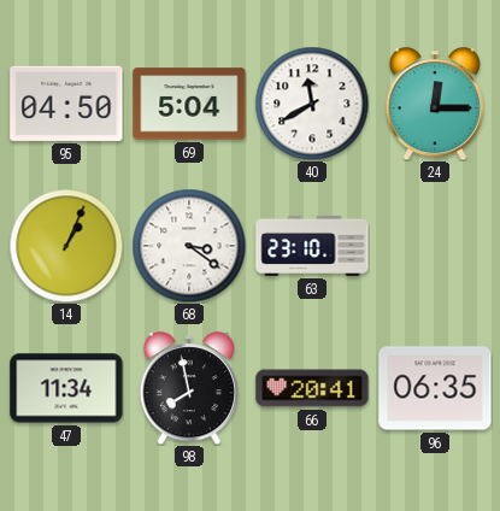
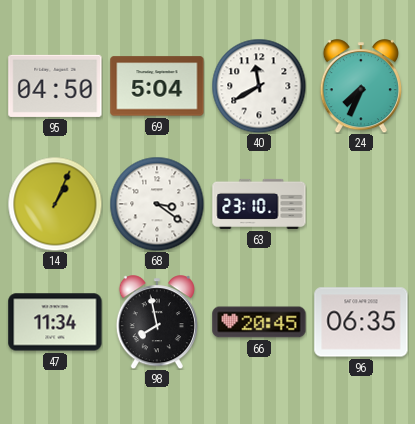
24: 12:15 -> 7:34
66: 20:41 -> 20:45
